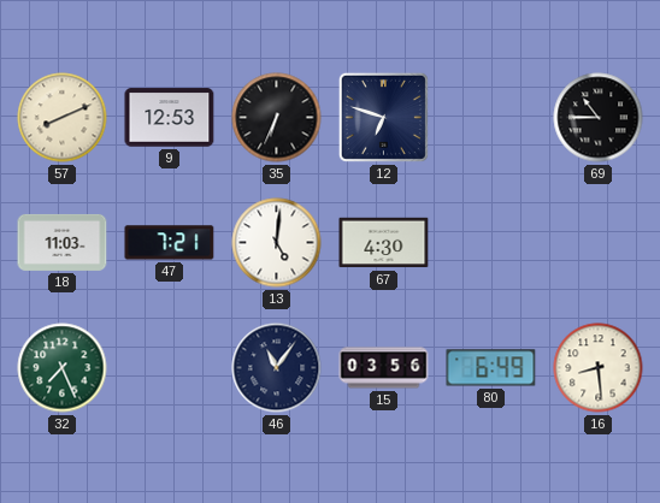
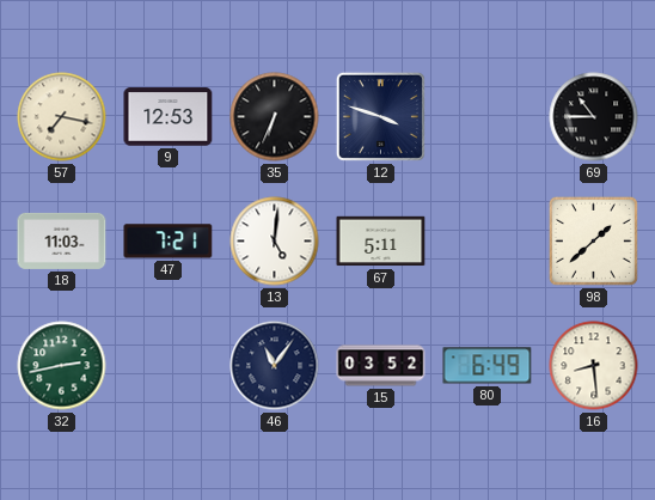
57: 8:11 -> 7:17
12: 6:48 -> 3:48
67: 4:30 -> 5:11
98: none -> 1:38
32: 7:26 -> 2:43
15: 03:56 -> 03:52
